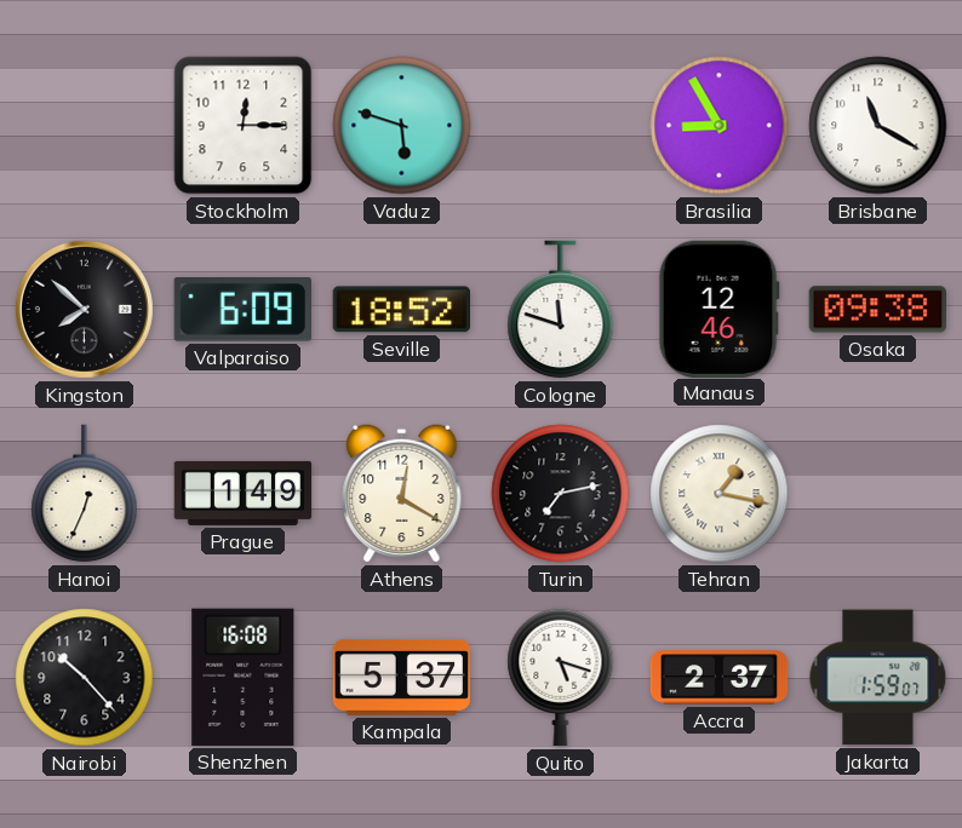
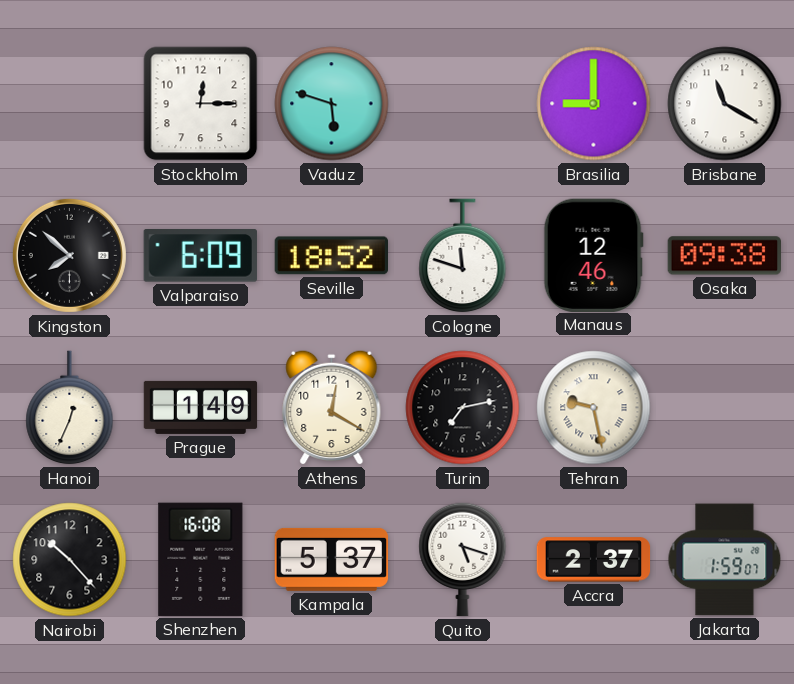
Brasilia: 8:55 -> 9:00
Tehran: 1:17 -> 9:28
